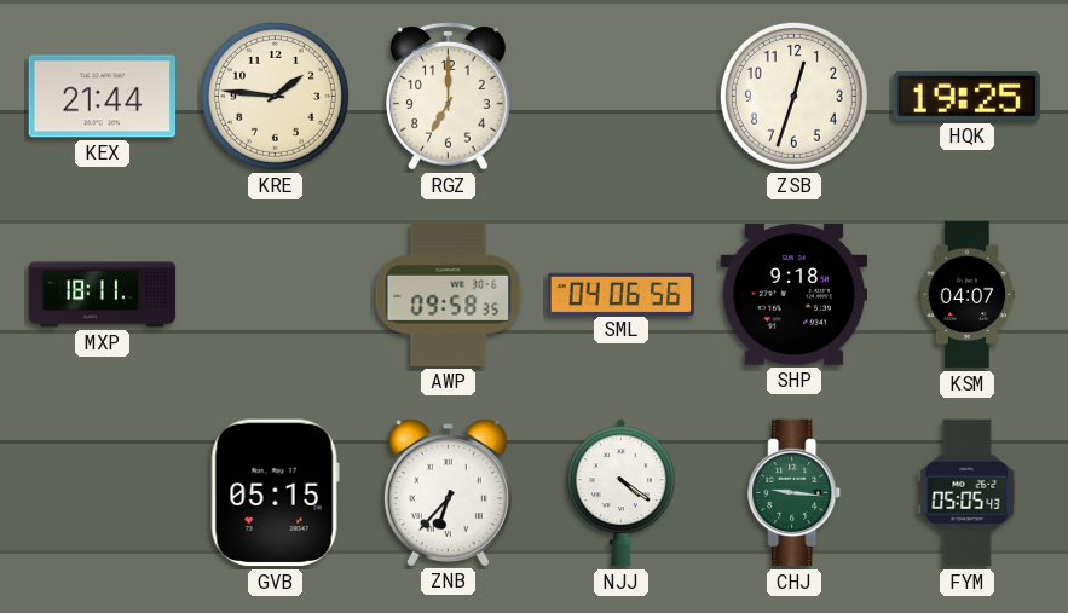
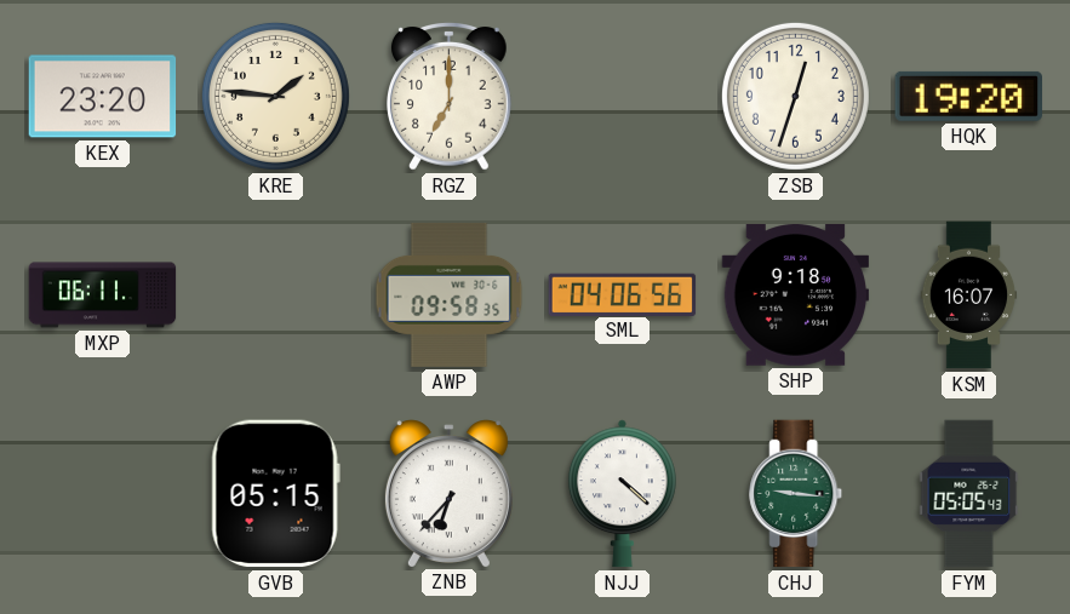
KEX: 21:44 -> 23:20
HQK: 19:25 -> 19:20
MXP: 18:11 -> 06:11
KSM: 04:07 -> 16:07
NJJ: 4:21 -> 4:22
